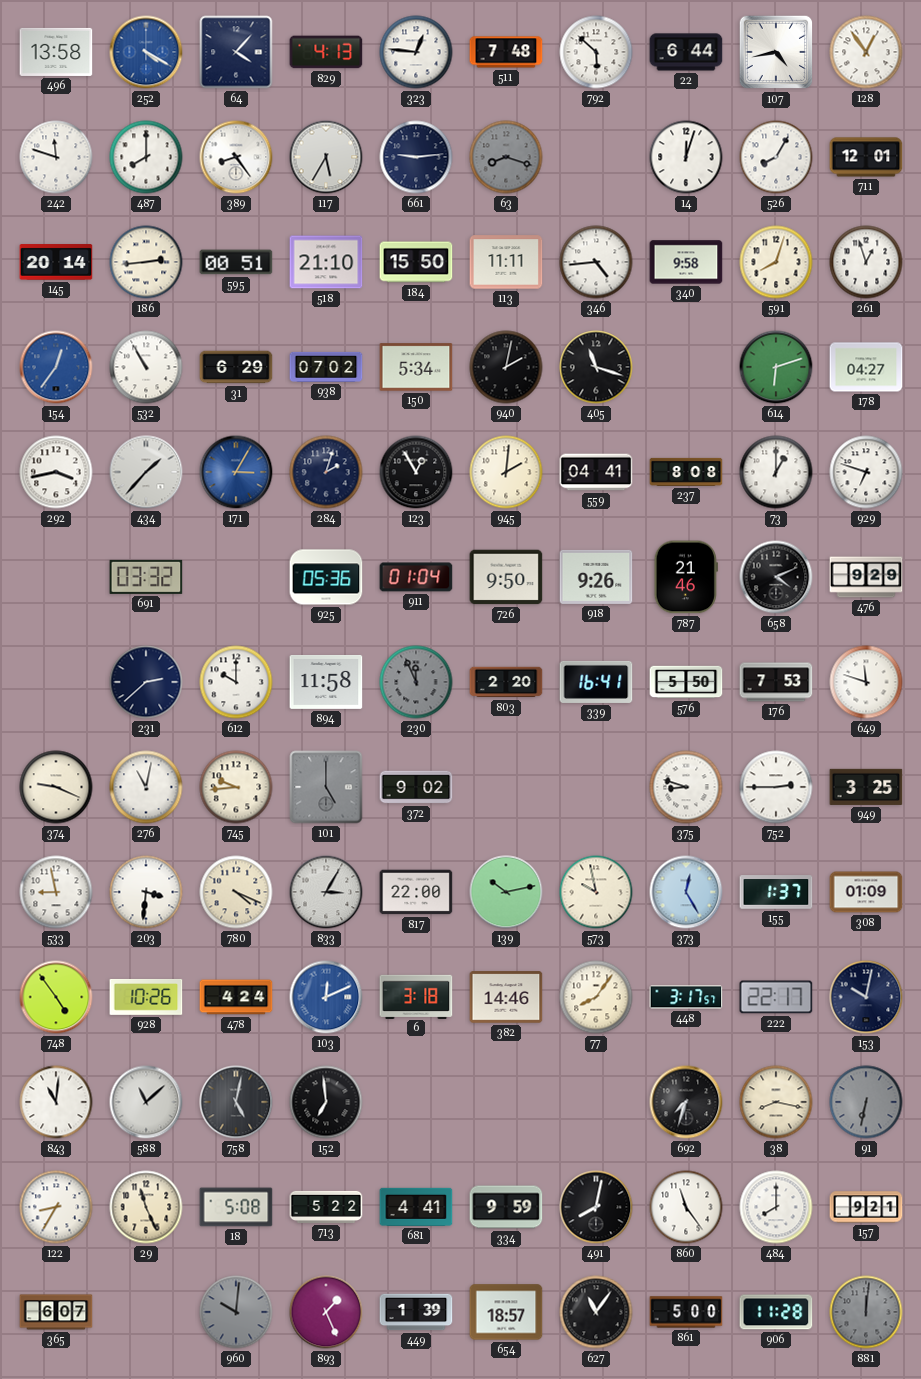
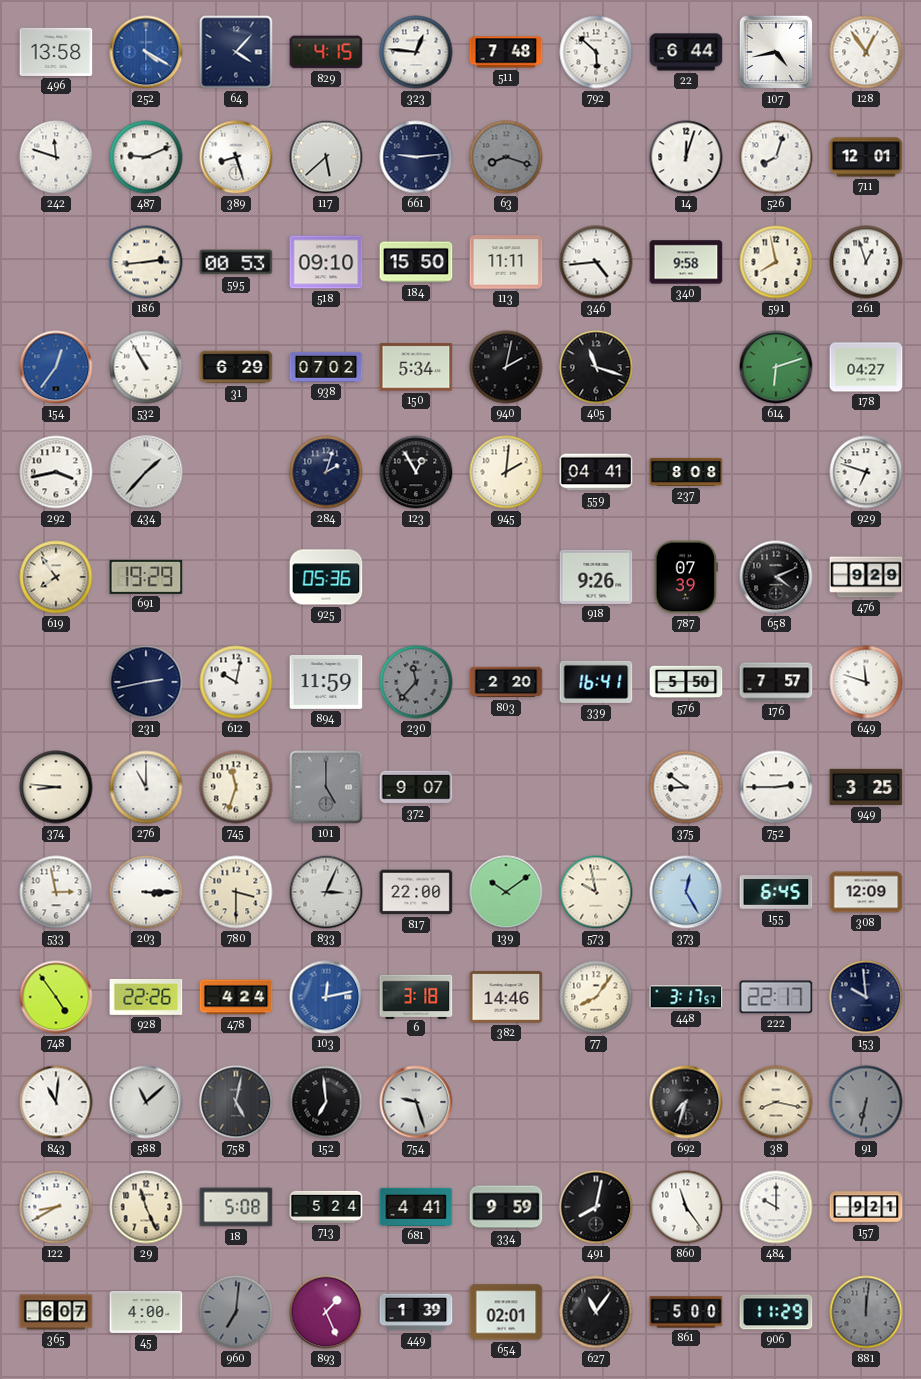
829: 4:13 -> 4:15
487: 8:00 -> 9:11
389: 8:24 -> 8:27
117: 5:35 -> 5:38
526: 8:05 -> 8:03
145: 20:14 -> none
595: 00:51 -> 00:53
518: 21:10 -> 09:10
591: 8:03 -> 7:58
171: 3:05 -> none
73: 1:00 -> none
619: none -> 7:54
691: 03:32 -> 19:29
911: 01:04 -> none
726: 9:50 -> none
787: 21:46 -> 07:39
231: 2:38 -> 2:43
612: 10:00 -> 10:02
894: 11:58 -> 11:59
230: 11:56 -> 11:37
176: 7:53 -> 7:57
374: 9:19 -> 8:46
276: 11:02 -> 11:00
745: 9:44 -> 11:33
372: 9:02 -> 9:07
375: 8:48 -> 8:51
533: 8:58 -> 2:58
203: 3:31 -> 3:15
780: 4:19 -> 3:30
833: 3:05 -> 3:04
139: 10:13 -> 10:09
155: 1:37 -> 6:45
308: 01:09 -> 12:09
928: 10:26 -> 22:26
103: 12:11 -> 12:13
153: 10:02 -> 9:59
754: none -> 9:27
122: 8:35 -> 8:40
713: 5:22 -> 5:24
484: 8:00 -> 10:00
45: none -> 4:00
960: 10:01 -> 7:01
654: 18:57 -> 02:01
906: 11:28 -> 11:29
